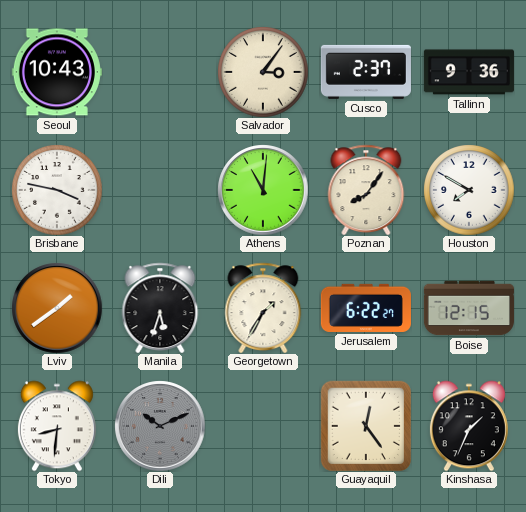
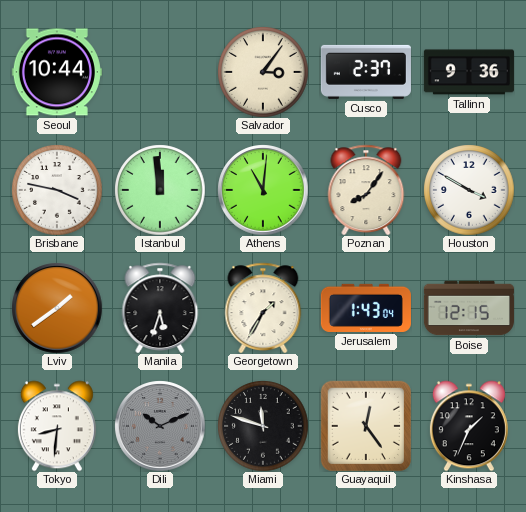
Seoul: 10:43 -> 10:44
Istanbul: none -> 11:59
Houston: 7:50 -> 3:50
Jerusalem: 6:22 -> 1:43
Miami: none -> 11:48
